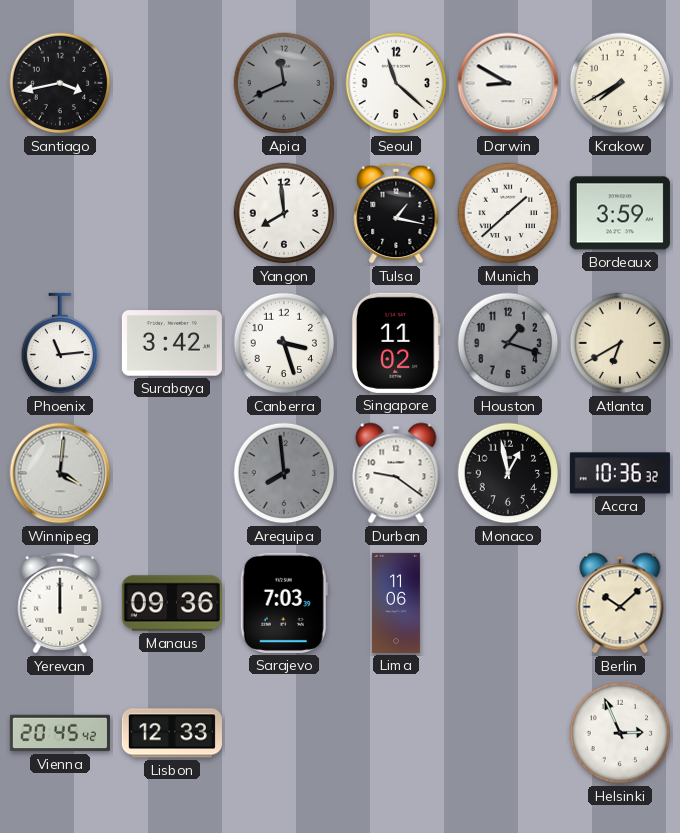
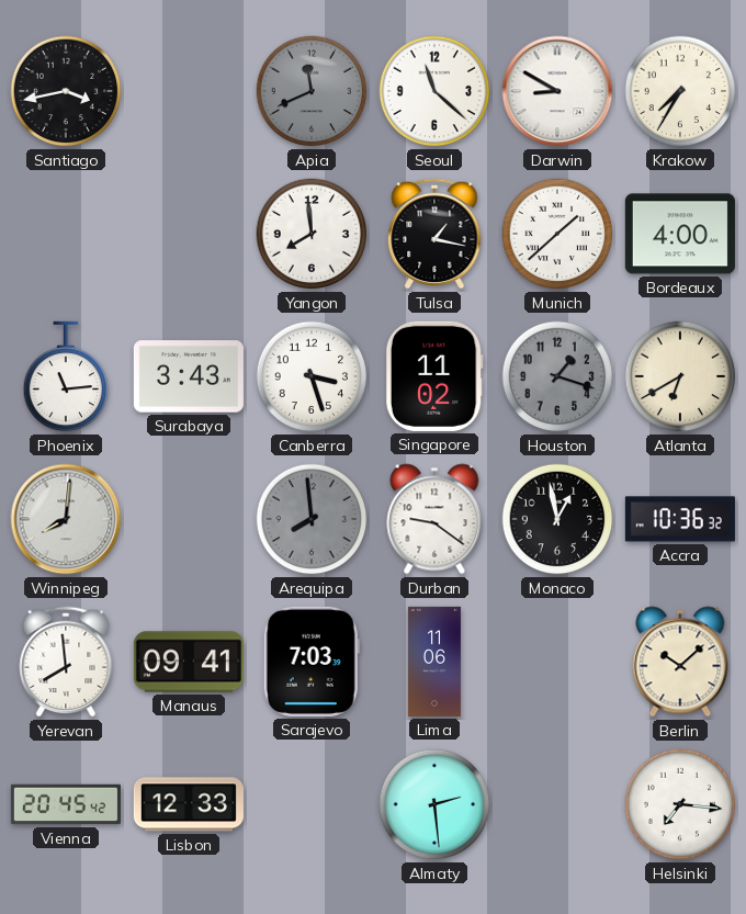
Krakow: 7:40 -> 7:35
Bordeaux: 3:59 -> 4:00
Surabaya: 3:42 -> 3:43
Winnipeg: 4:01 -> 8:01
Yerevan: 12:00 -> 7:59
Manaus: 09:36 -> 09:41
Almaty: none -> 2:29
Helsinki: 2:56 -> 7:16
